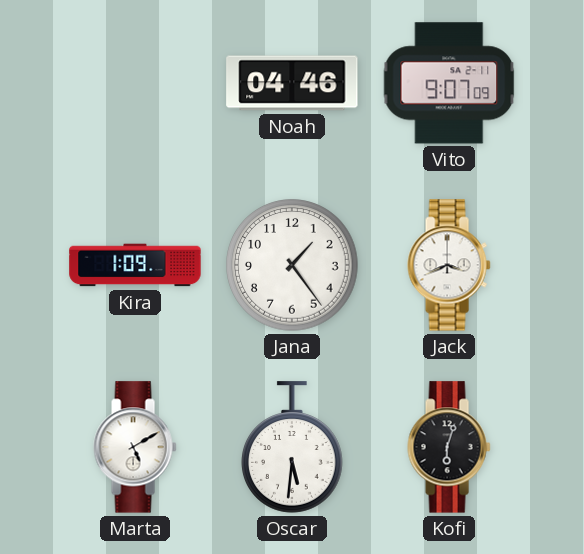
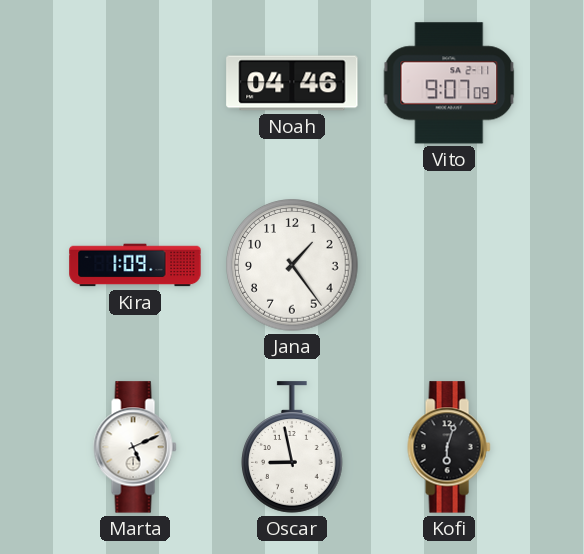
Jack: 3:41 -> none
Marta: 5:10 -> 5:11
Oscar: 5:31 -> 8:58
